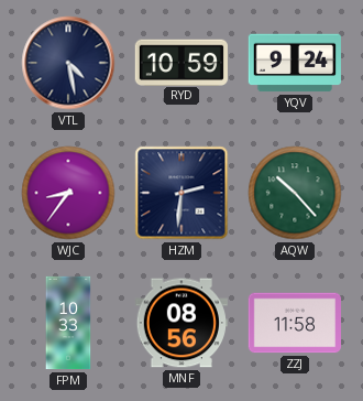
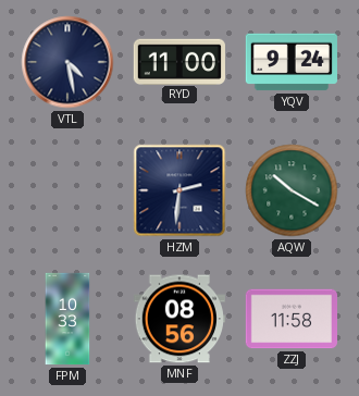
RYD: 10:59 -> 11:00
WJC: 8:36 -> none
AQW: 10:23 -> 10:20
